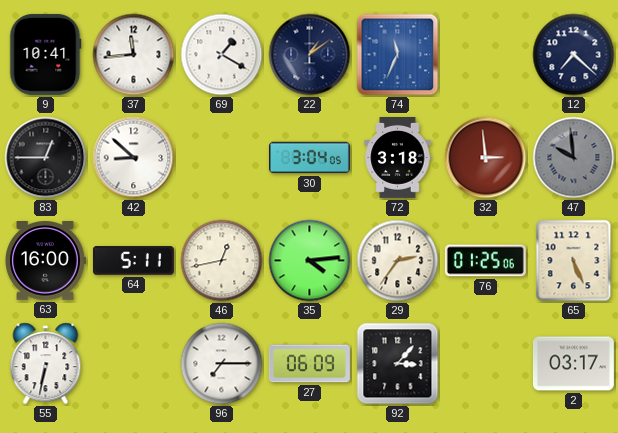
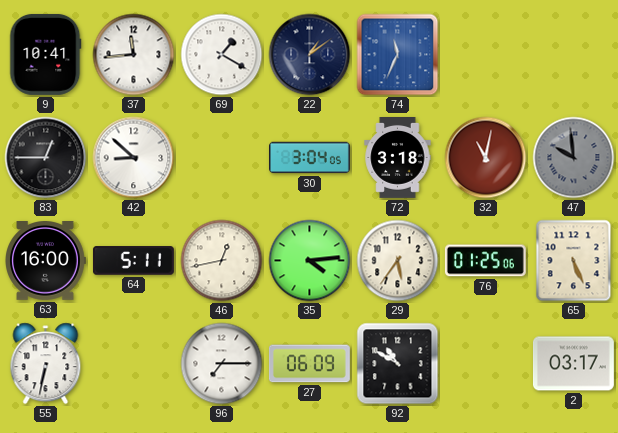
12: 7:22 -> none
32: 2:59 -> 11:02
29: 2:36 -> 5:36
92: 3:07 -> 10:50
